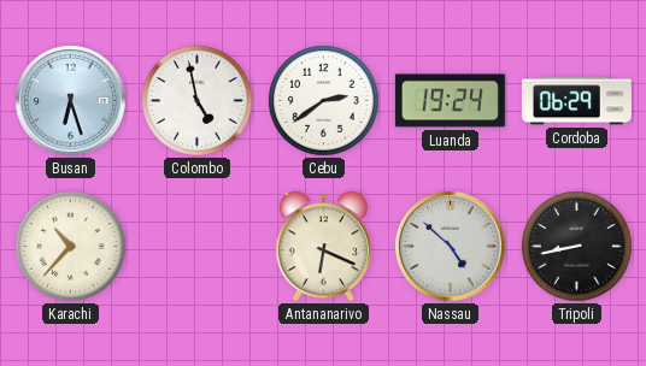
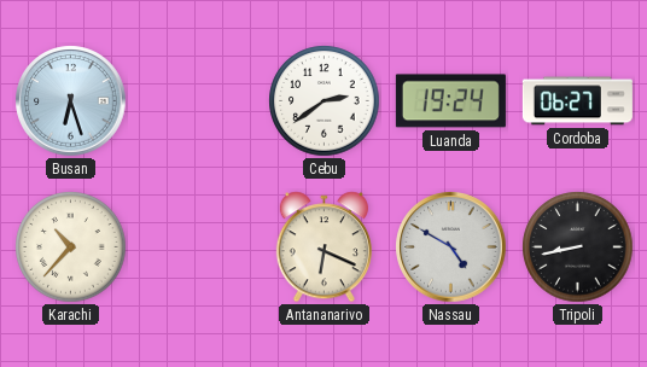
Colombo: 4:58 -> none
Cordoba: 06:29 -> 06:27
Nassau: 4:52 -> 4:50
